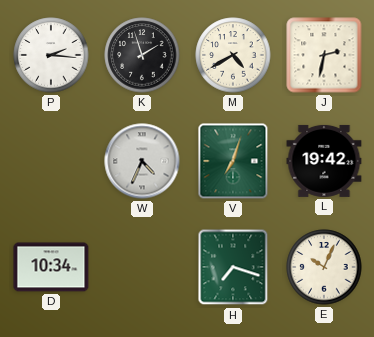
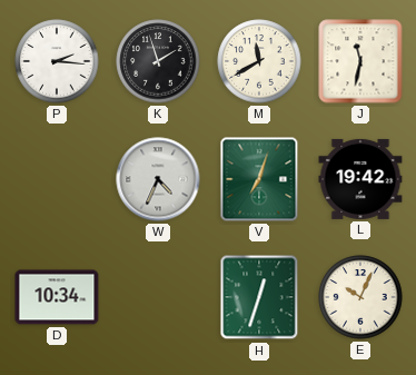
M: 4:40 -> 11:40
J: 2:32 -> 11:32
H: 7:18 -> 12:33
